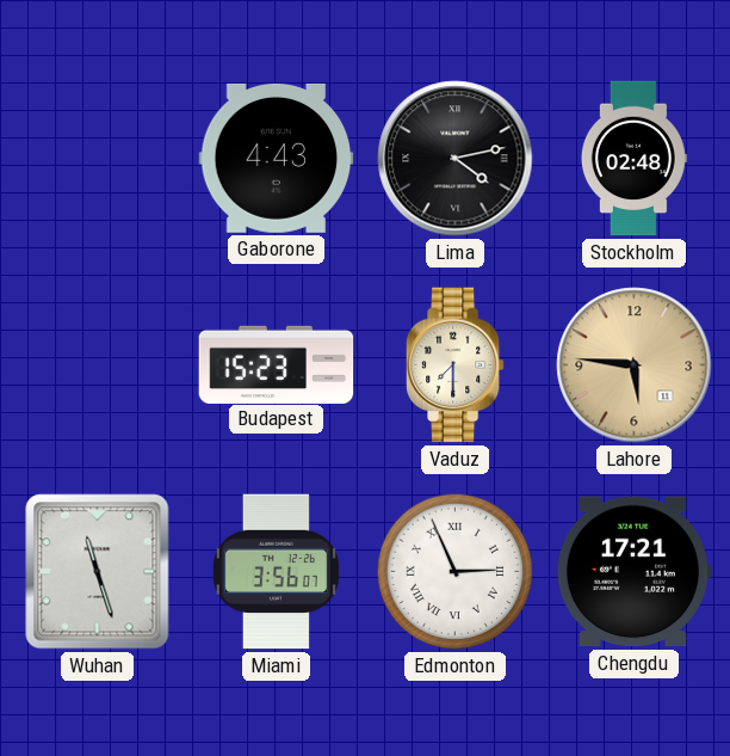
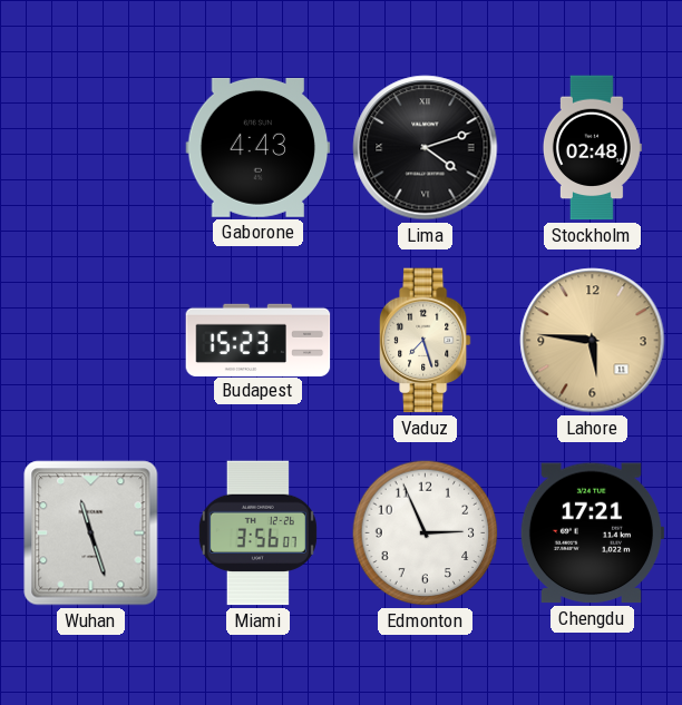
Lima: 4:13 -> 4:12
Vaduz: 7:30 -> 7:27
Edmonton numerals: Roman -> Arabic
